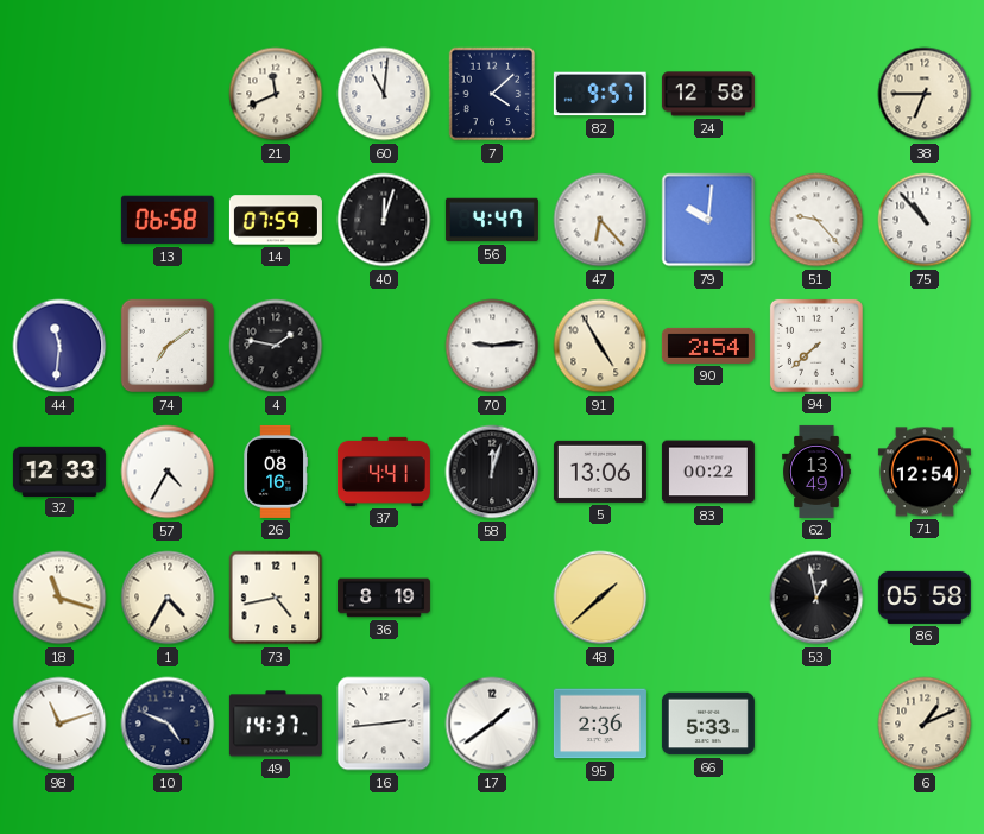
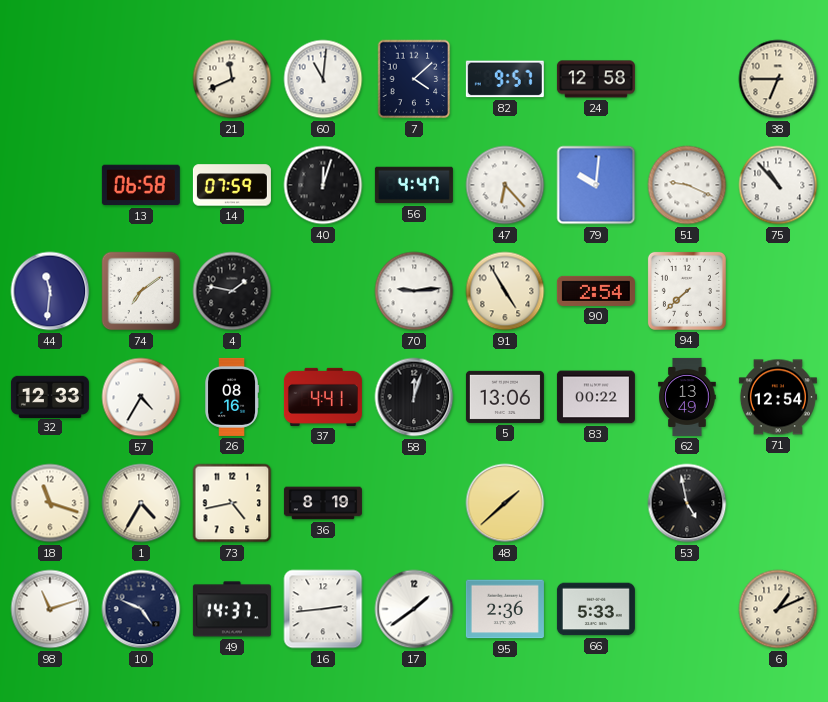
51: 9:23 -> 9:19
53: 12:58 -> 4:58
86: 05:58 -> none
